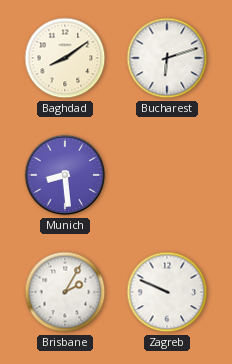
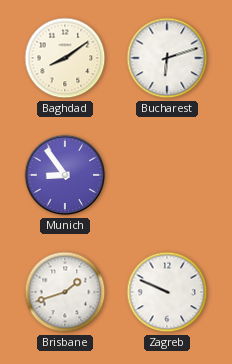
Munich: 8:29 -> 8:54
Brisbane: 2:05 -> 1:42
